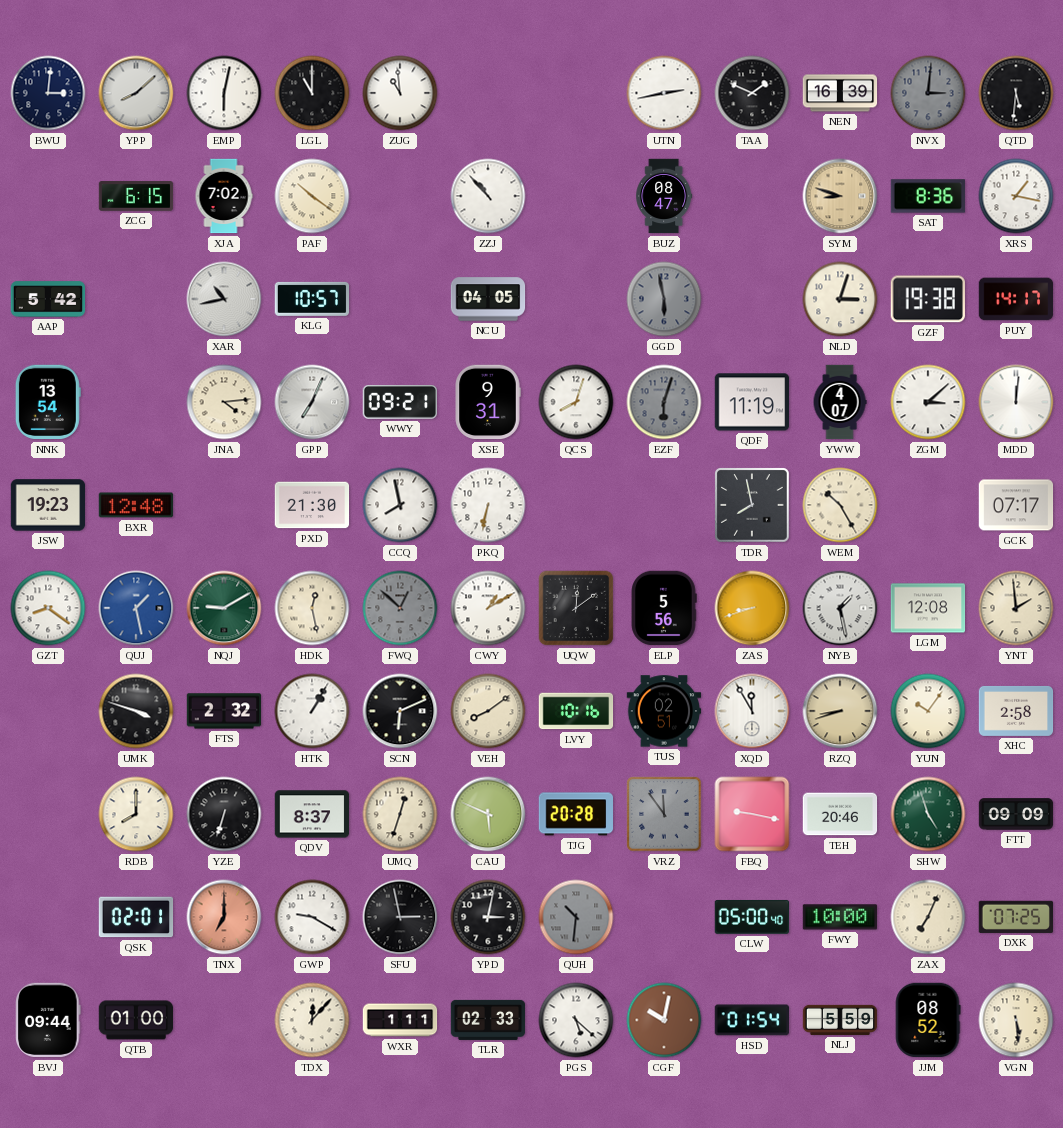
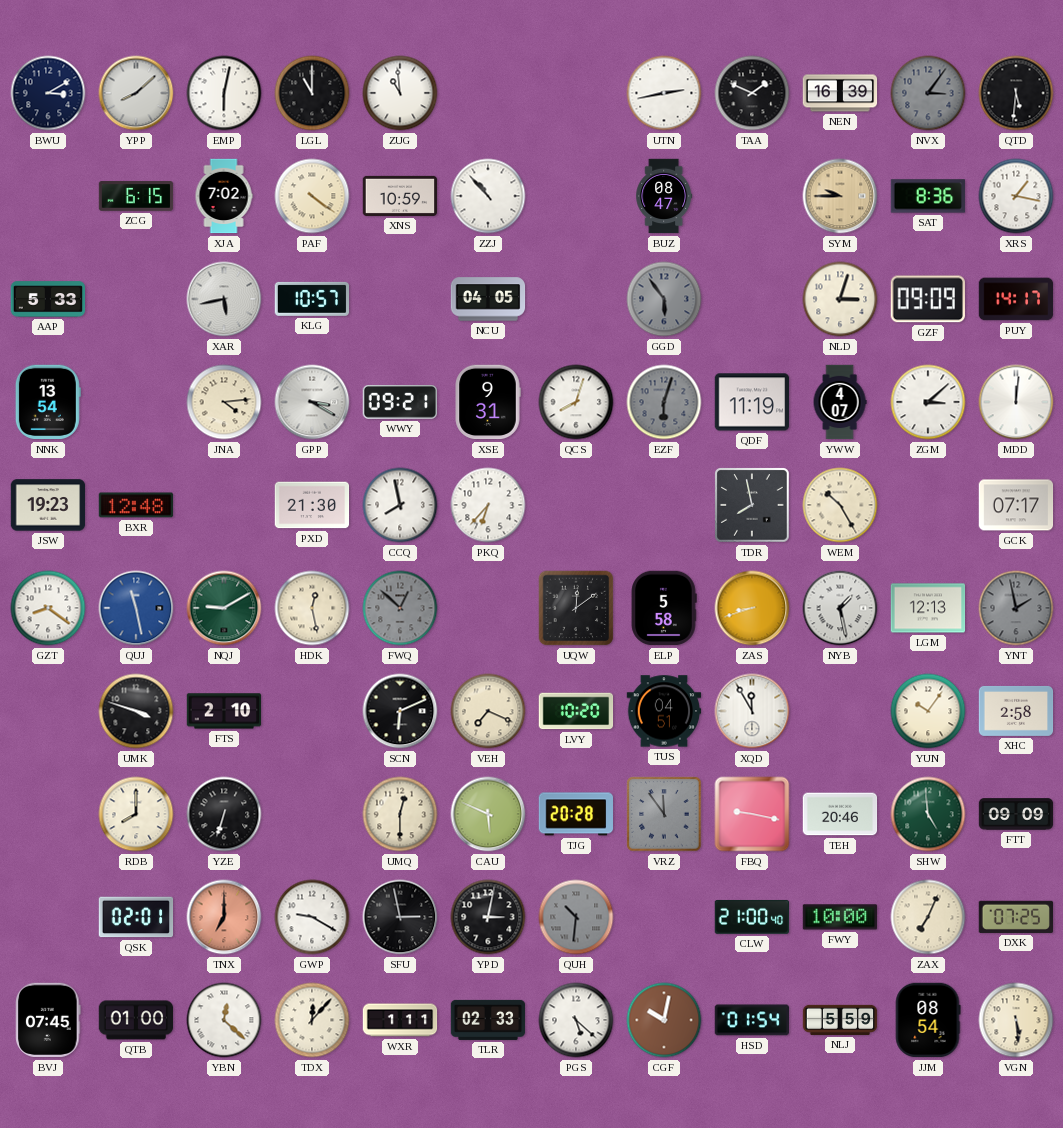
BWU: 3:01 -> 3:10
NVX: 3:01 -> 3:06
PAF: 10:21 -> 4:21
XNS: none -> 10:59
SYM: 8:48 -> 9:45
AAP: 5:42 -> 5:33
XAR: 10:43 -> 5:43
GGD: 5:58 -> 5:54
GZF: 19:38 -> 09:09
GPP: 7:04 -> 3:20
PKQ: 6:32 -> 6:37
QUJ: 1:28 -> 11:28
CWY: 1:10 -> none
ELP: 5:56 -> 5:58
LGM: 12:08 -> 12:13
YNT: 1:59 -> 1:58
YNT dial: cream -> grey
FTS: 2:32 -> 2:10
HTK: 1:05 -> none
VEH: 8:09 -> 7:19
LVY: 10:16 -> 10:20
TUS: 02:51 -> 04:51
RZQ: 8:42 -> none
QDV: 8:37 -> none
UMQ: 12:33 -> 12:30
SHW: 4:57 -> 4:59
CLW: 05:00 -> 21:00
BVJ: 09:44 -> 07:45
YBN: none -> 12:22
JJM: 08:52 -> 08:54
